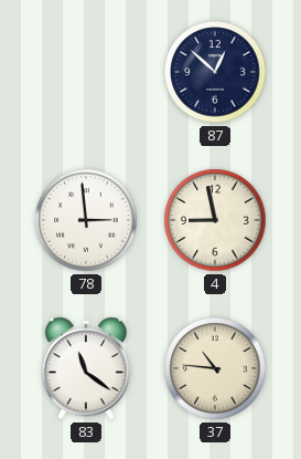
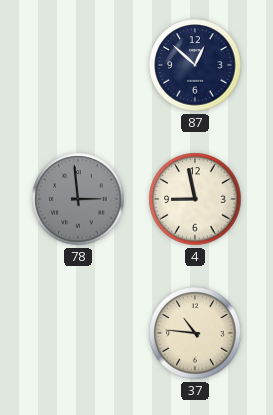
78 dial: white -> grey
83: 11:21 -> none
